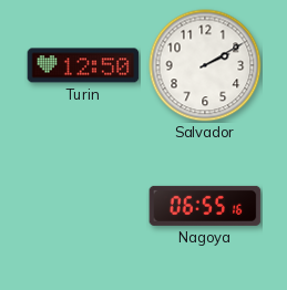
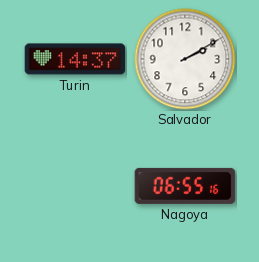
Turin: 12:50 -> 14:37
